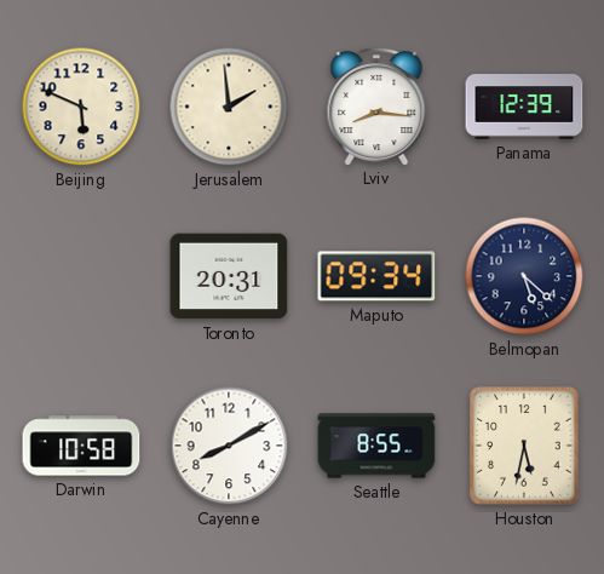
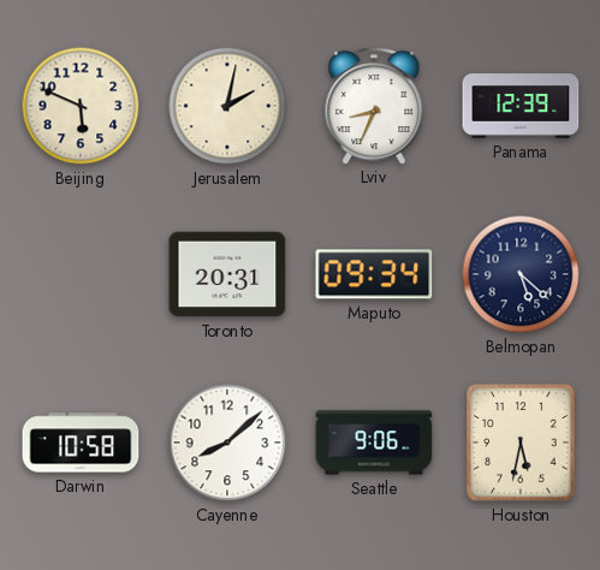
Jerusalem: 1:59 -> 2:02
Lviv: 8:16 -> 8:34
Cayenne: 8:10 -> 8:08
Seattle: 8:55 -> 9:06
